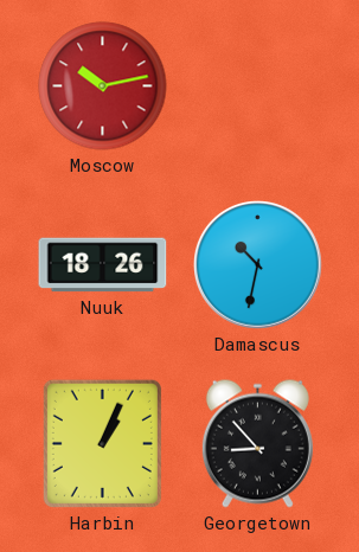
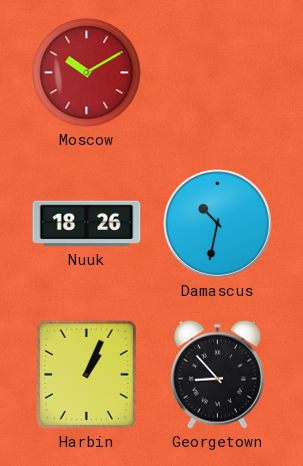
Moscow: 10:13 -> 10:10
